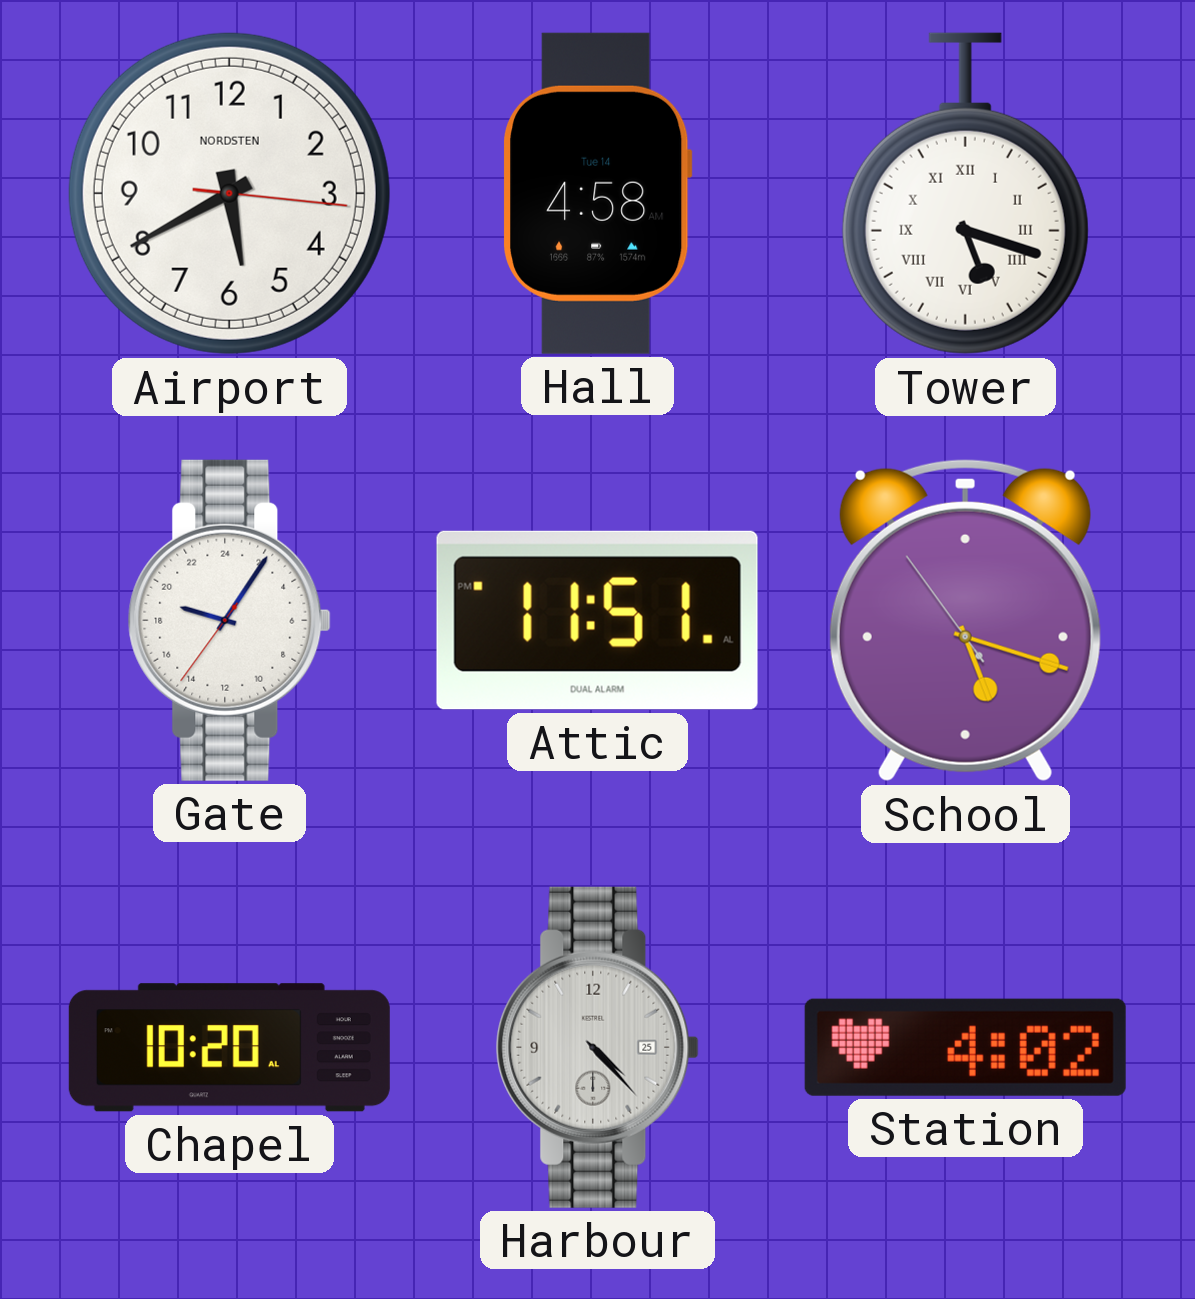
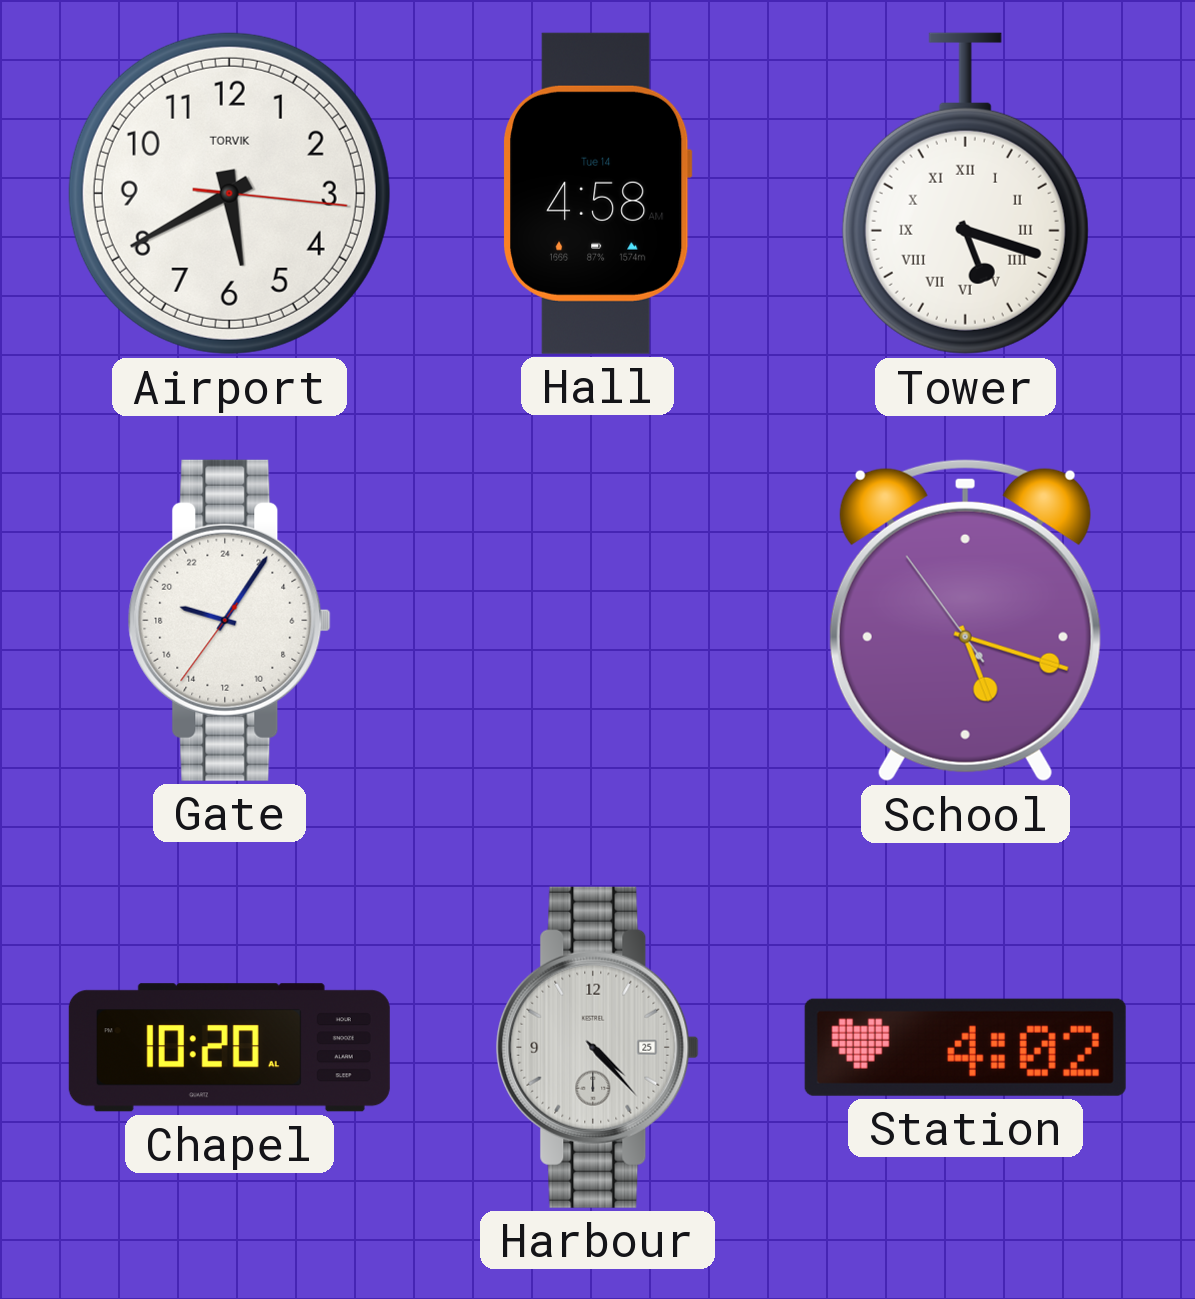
Airport brand: NORDSTEN -> TORVIK
Attic: 11:51 -> none
